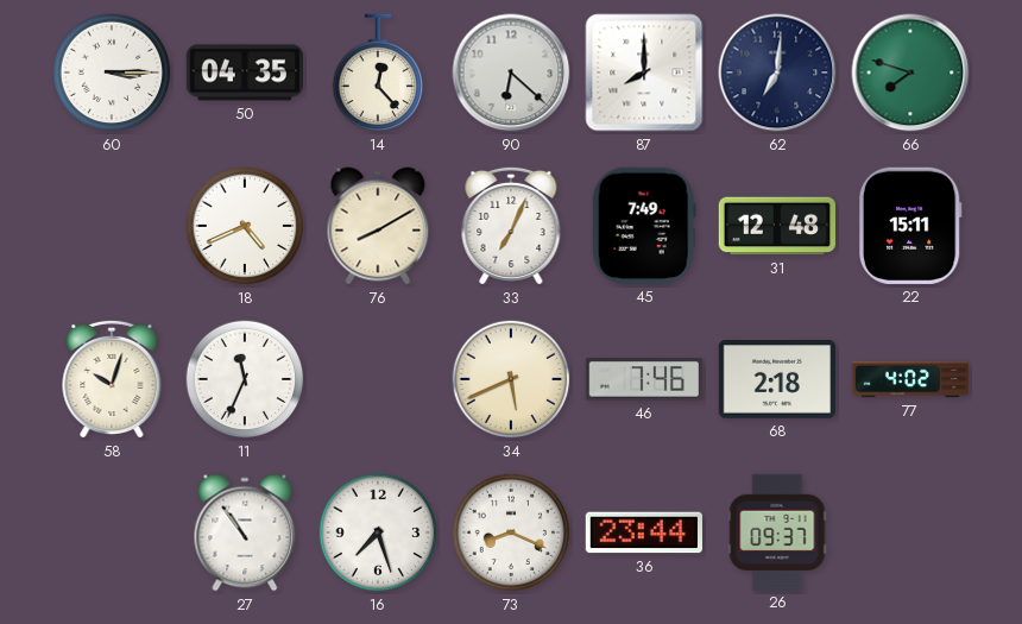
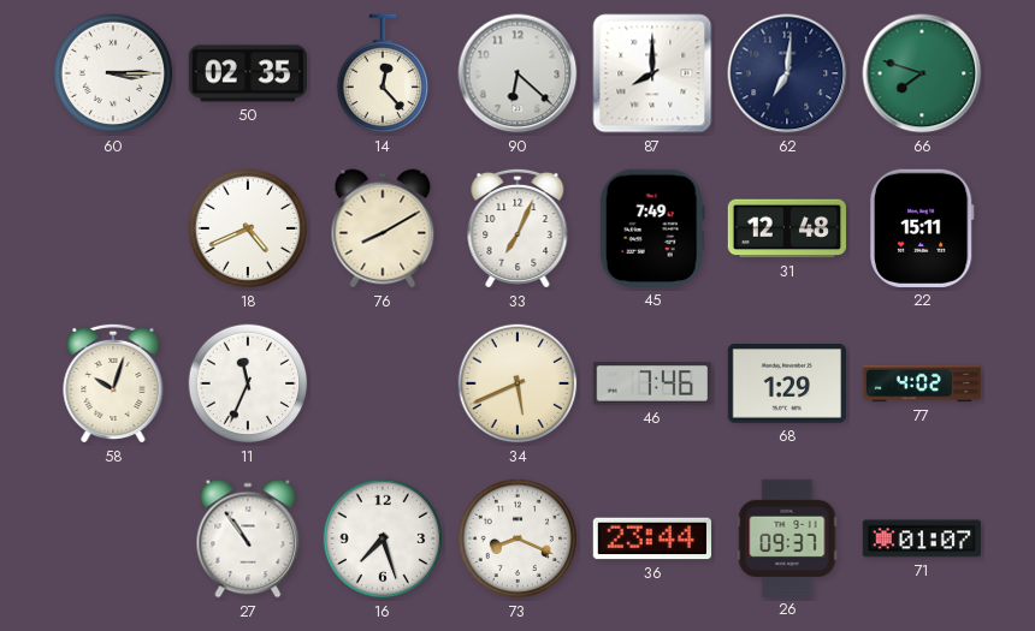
50: 04:35 -> 02:35
68: 2:18 -> 1:29
71: none -> 01:07
